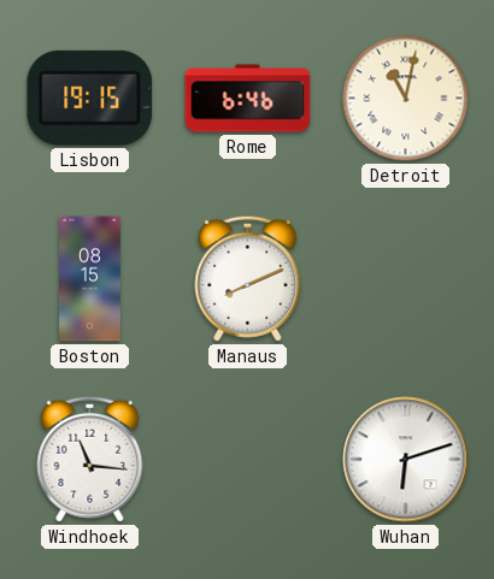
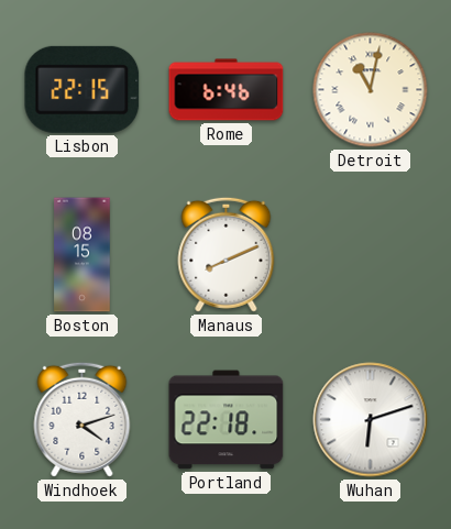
Lisbon: 19:15 -> 22:15
Windhoek: 11:16 -> 4:12
Portland: none -> 22:18
